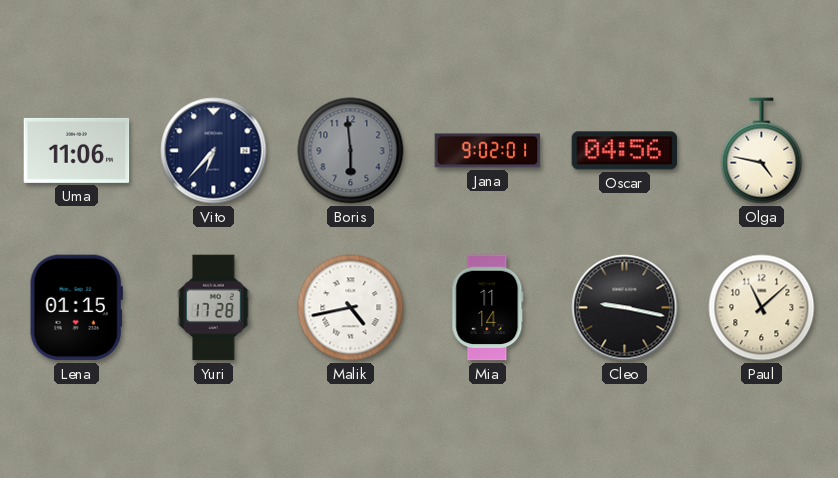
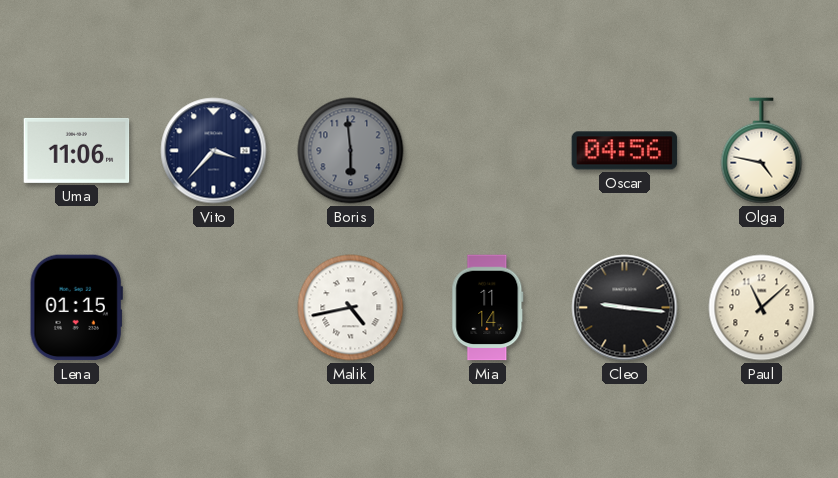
Vito: 6:37 -> 3:37
Jana: 9:02 -> none
Yuri: 17:28 -> none
Cleo: 9:17 -> 9:16
